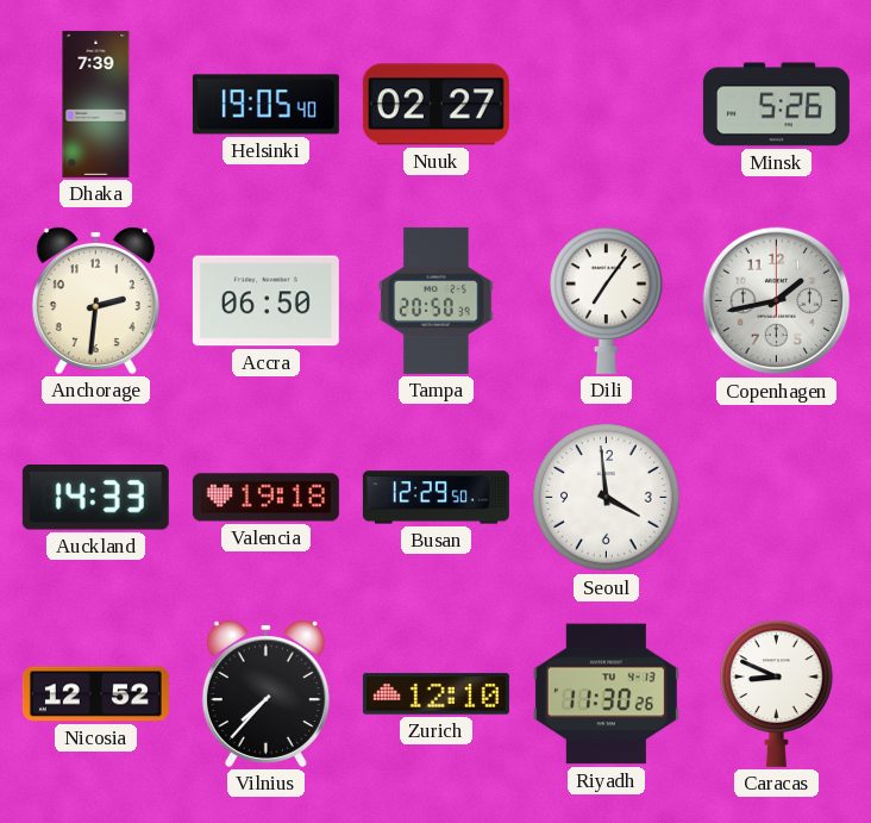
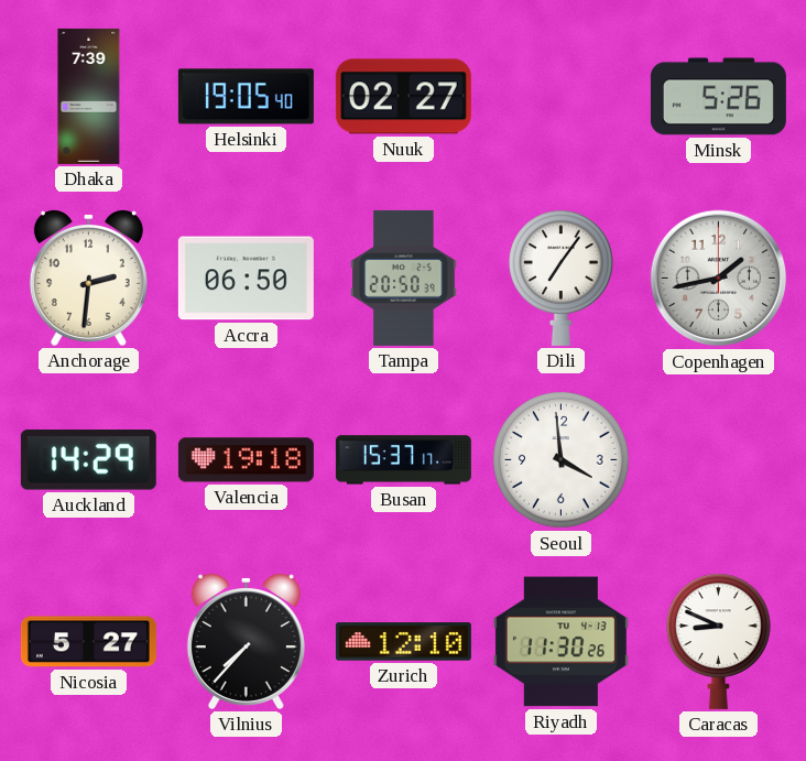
Auckland: 14:33 -> 14:29
Busan: 12:29 -> 15:37
Nicosia: 12:52 -> 5:27
